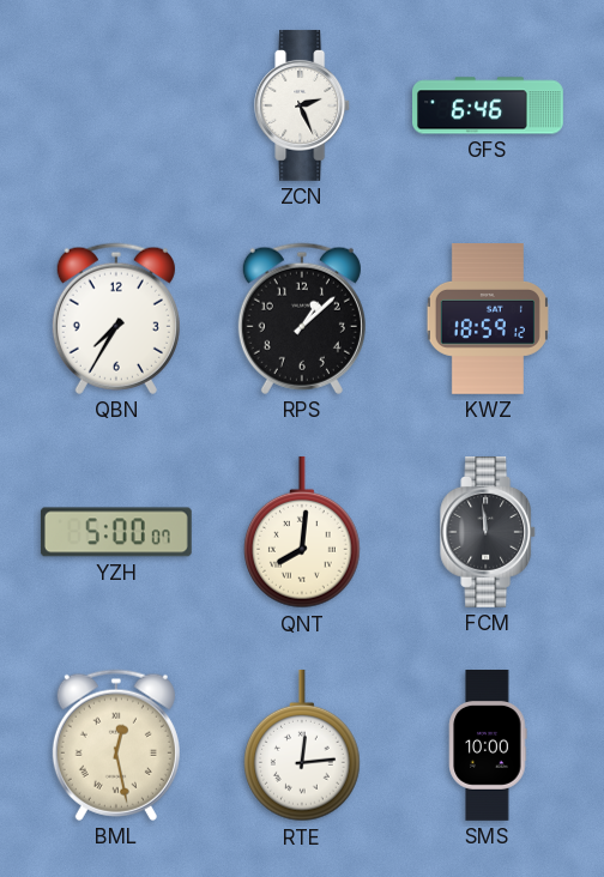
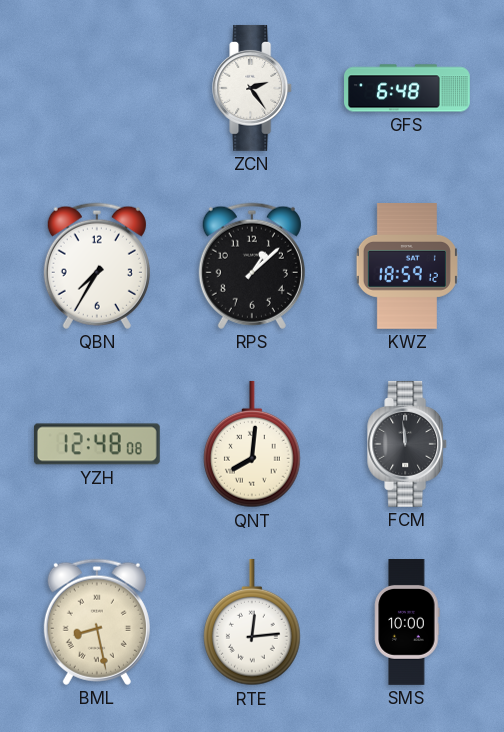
ZCN: 2:26 -> 2:24
GFS: 6:46 -> 6:48
YZH: 5:00 -> 12:48
BML: 12:28 -> 8:28
